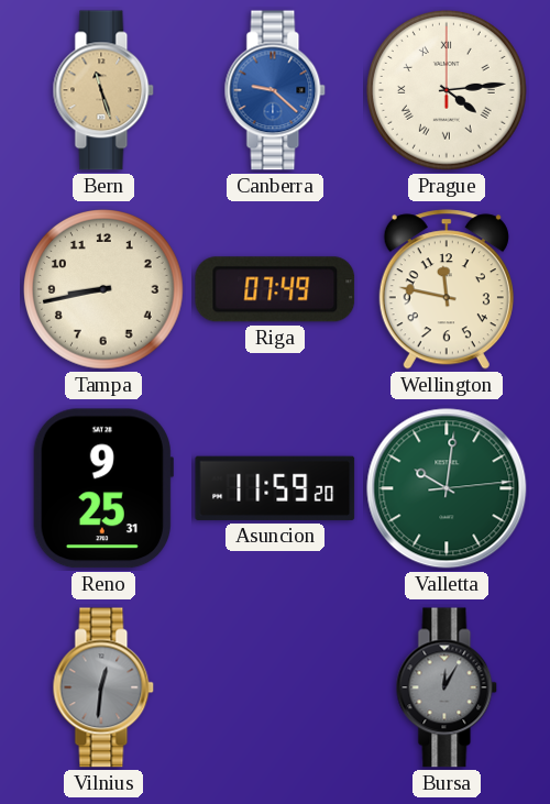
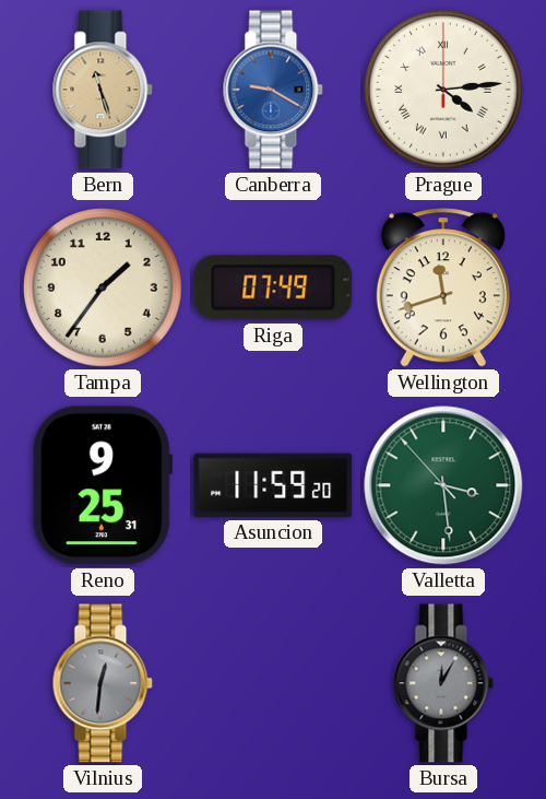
Canberra: 9:22 -> 9:20
Tampa: 8:43 -> 1:36
Wellington: 11:47 -> 11:42
Valletta: 10:01 -> 3:28
